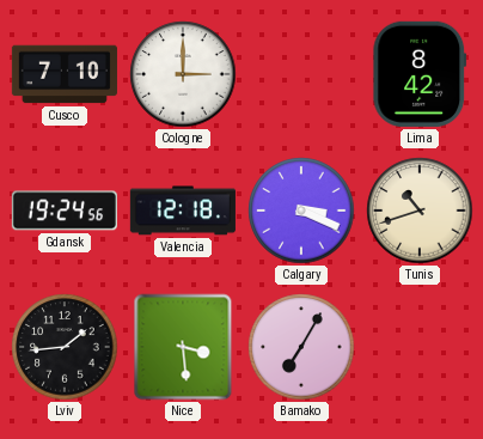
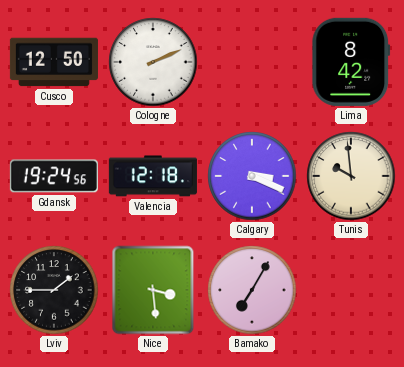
Cusco: 7:10 -> 12:50
Cologne: 3:00 -> 2:11
Tunis: 10:42 -> 9:59
Lviv: 1:44 -> 1:45
